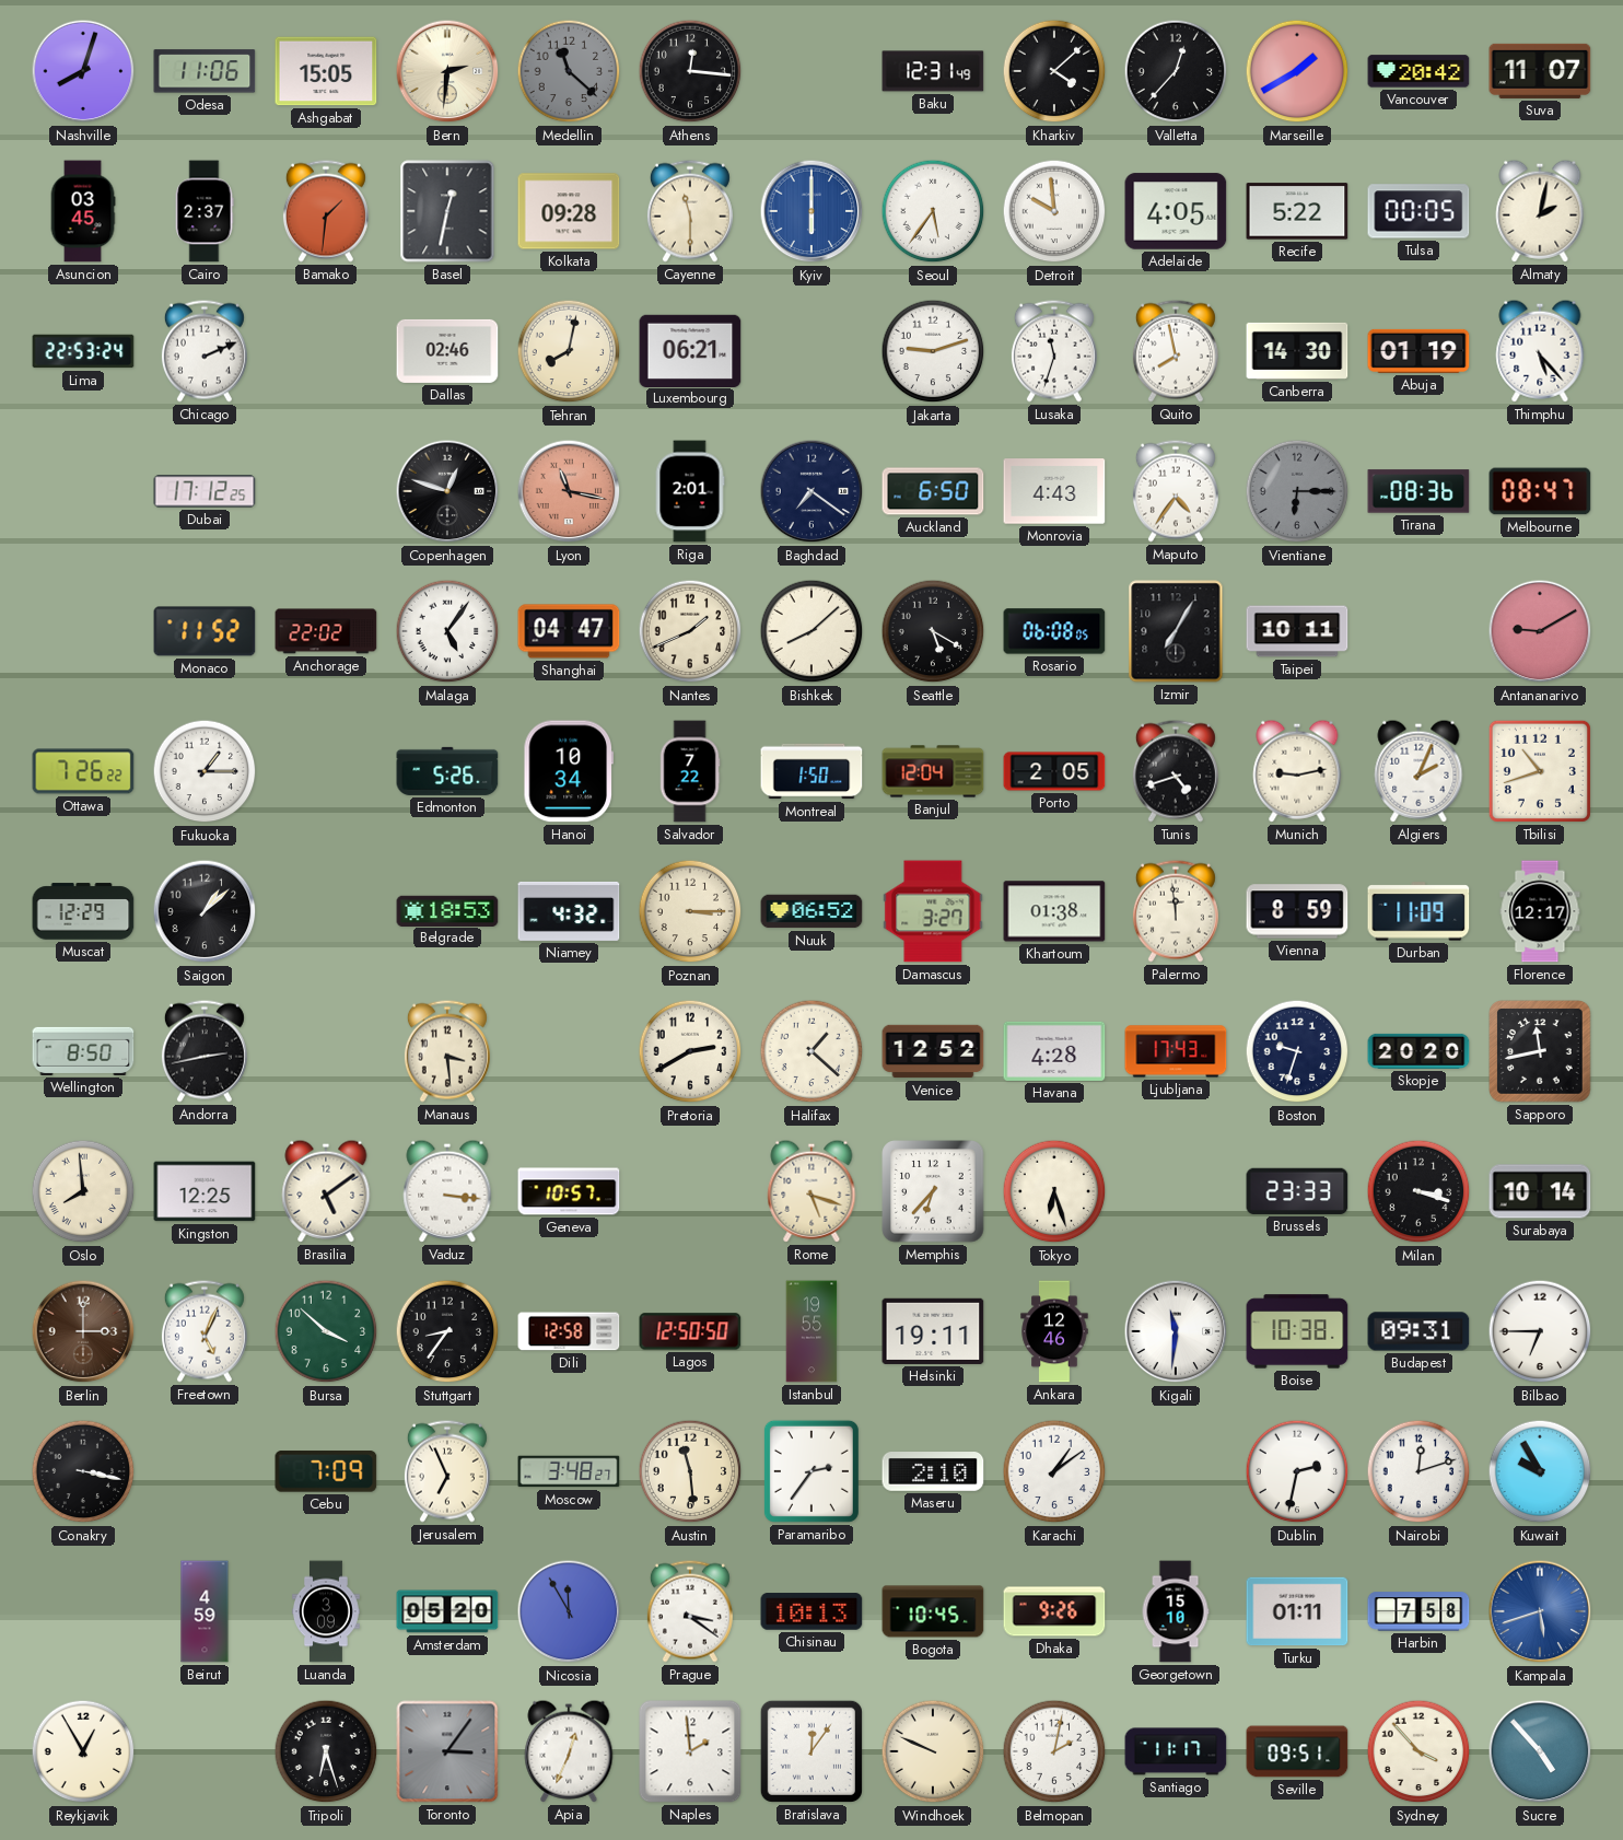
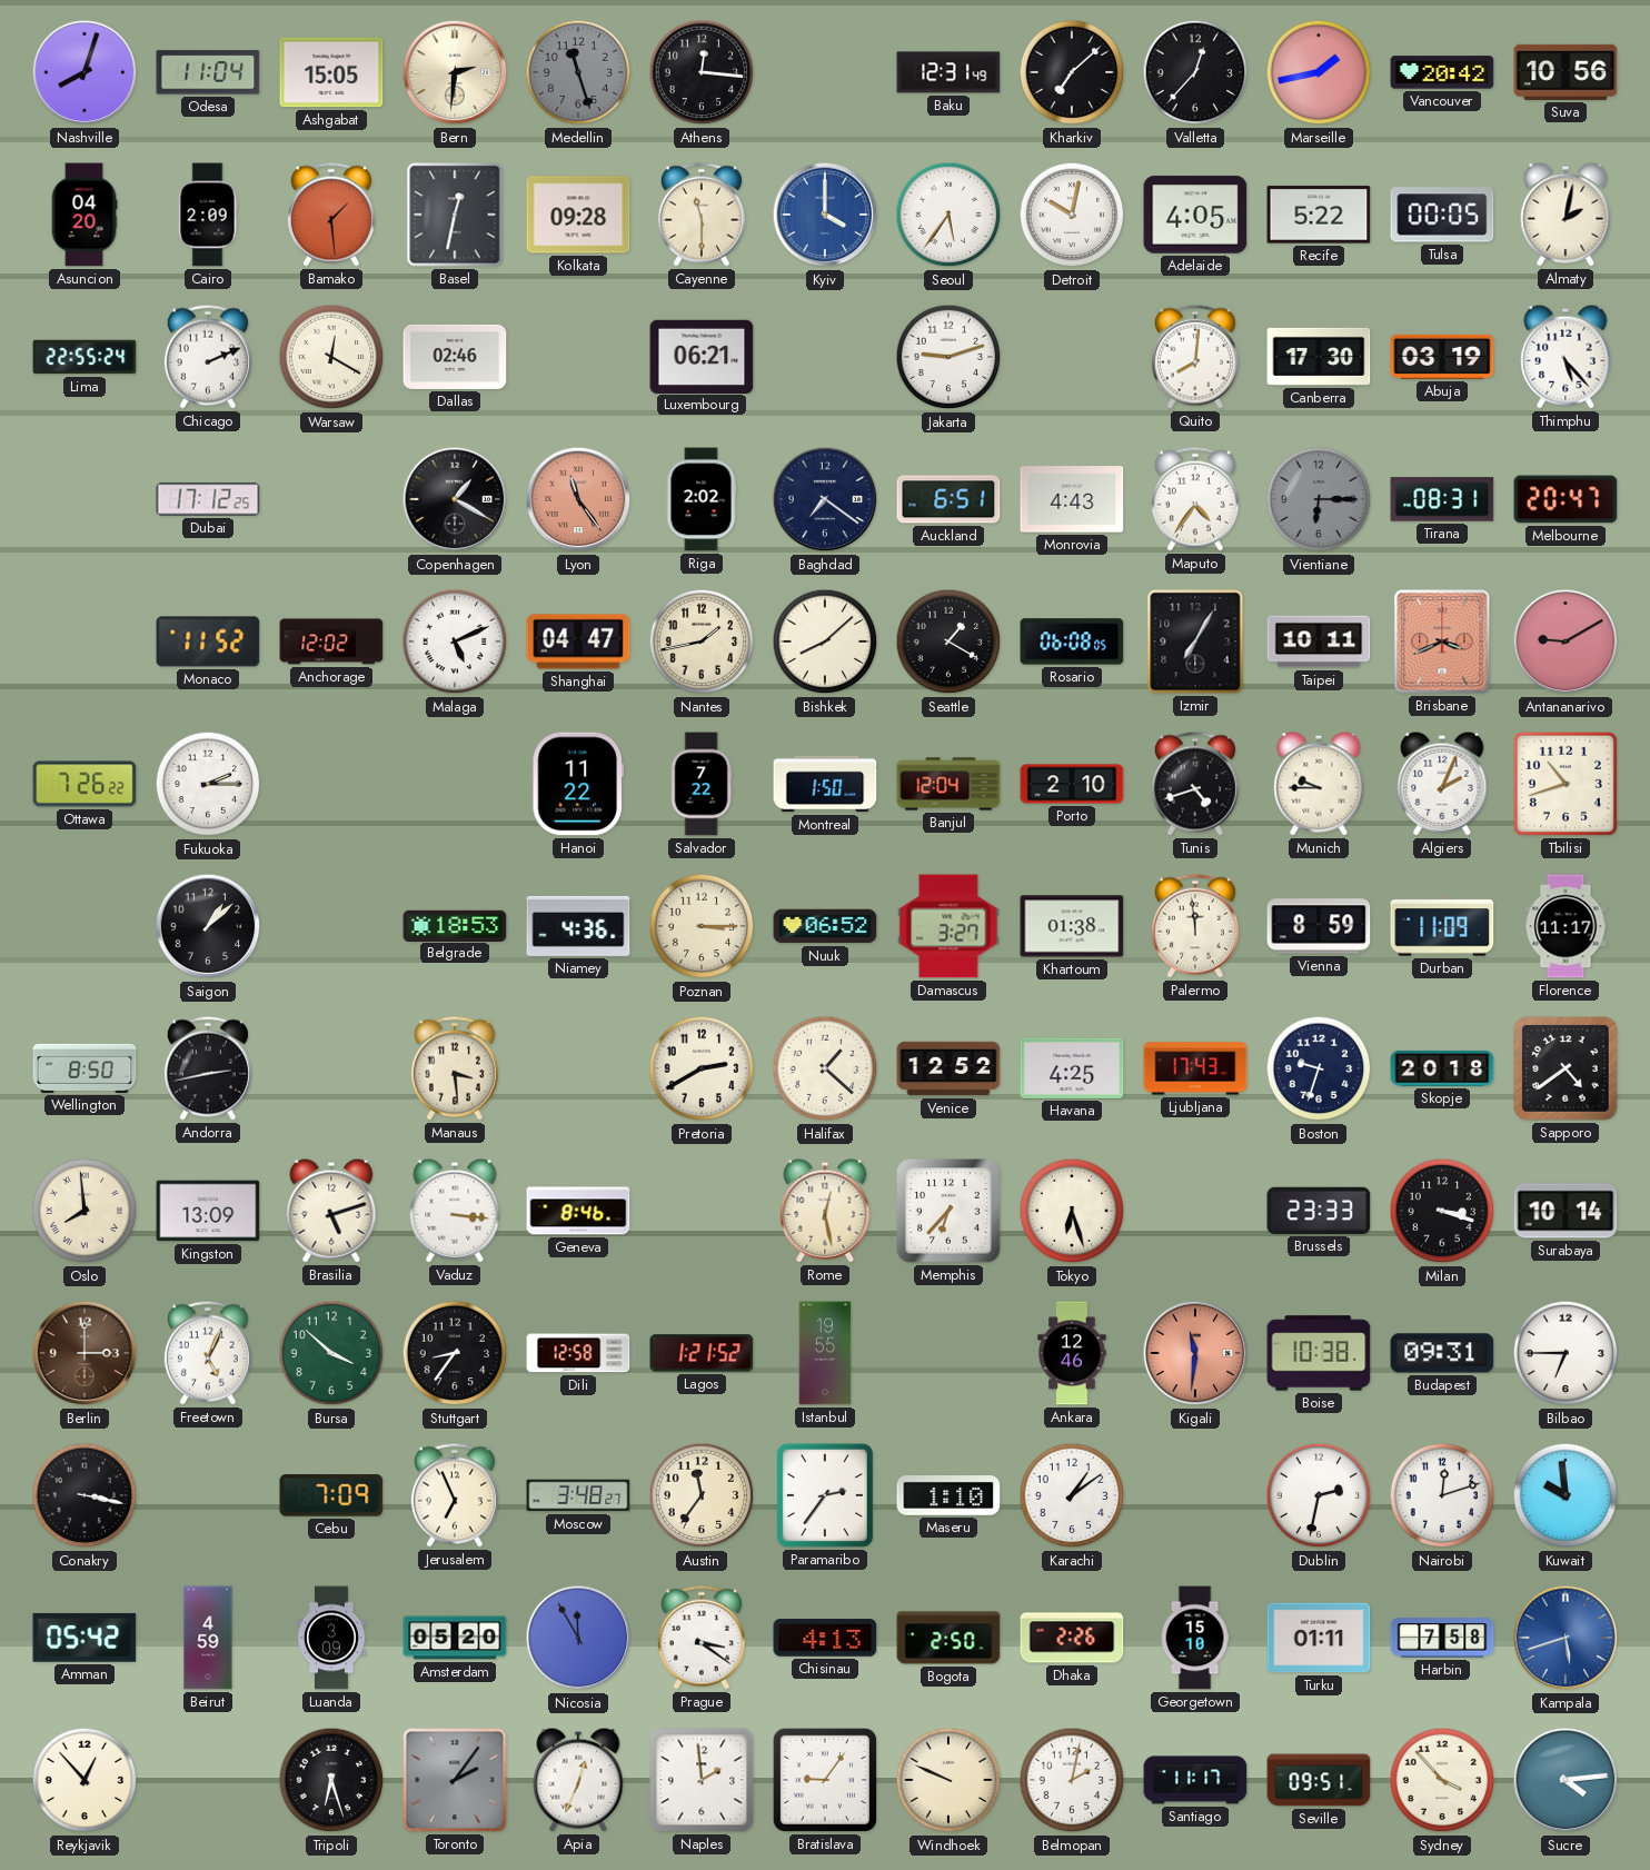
Odesa: 11:06 -> 11:04
Medellin: 11:22 -> 11:27
Kharkiv: 4:08 -> 7:08
Marseille: 1:40 -> 1:43
Suva: 11:07 -> 10:56
Asuncion: 03:45 -> 04:20
Cairo: 2:37 -> 2:09
Bamako: 1:31 -> 1:29
Kyiv: 6:00 -> 4:00
Detroit: 9:59 -> 10:02
Lima: 22:53 -> 22:55
Warsaw: none -> 12:20
Tehran: 8:02 -> none
Lusaka: 11:33 -> none
Quito: 7:58 -> 8:01
Canberra: 14:30 -> 17:30
Abuja: 01:19 -> 03:19
Copenhagen: 12:48 -> 1:20
Lyon: 11:17 -> 11:24
Riga: 2:01 -> 2:02
Auckland: 6:50 -> 6:51
Tirana: 08:36 -> 08:31
Melbourne: 08:47 -> 20:47
Anchorage: 22:02 -> 12:02
Malaga: 5:06 -> 5:11
Nantes: 1:41 -> 1:43
Seattle: 5:20 -> 1:20
Brisbane: none -> 3:41
Fukuoka: 1:15 -> 2:15
Edmonton: 5:26 -> none
Hanoi: 10:34 -> 11:22
Porto: 2:05 -> 2:10
Munich: 9:13 -> 9:45
Muscat: 12:29 -> none
Niamey: 4:32 -> 4:36
Florence: 12:17 -> 11:17
Havana: 4:28 -> 4:25
Skopje: 20:20 -> 20:18
Sapporo: 11:43 -> 4:39
Kingston: 12:25 -> 13:09
Brasilia: 5:09 -> 5:12
Geneva: 10:57 -> 8:46
Rome: 5:18 -> 12:28
Lagos: 12:50 -> 1:21
Helsinki: 19:11 -> none
Kigali dial: white -> salmon
Austin: 11:29 -> 11:36
Maseru: 2:10 -> 1:10
Kuwait: 9:55 -> 9:59
Amman: none -> 05:42
Chisinau: 10:13 -> 4:13
Bogota: 10:45 -> 2:50
Dhaka: 9:26 -> 2:26
Reykjavik: 12:55 -> 12:53
Toronto: 3:06 -> 2:06
Bratislava: 12:06 -> 9:06
Sucre: 4:53 -> 4:14
